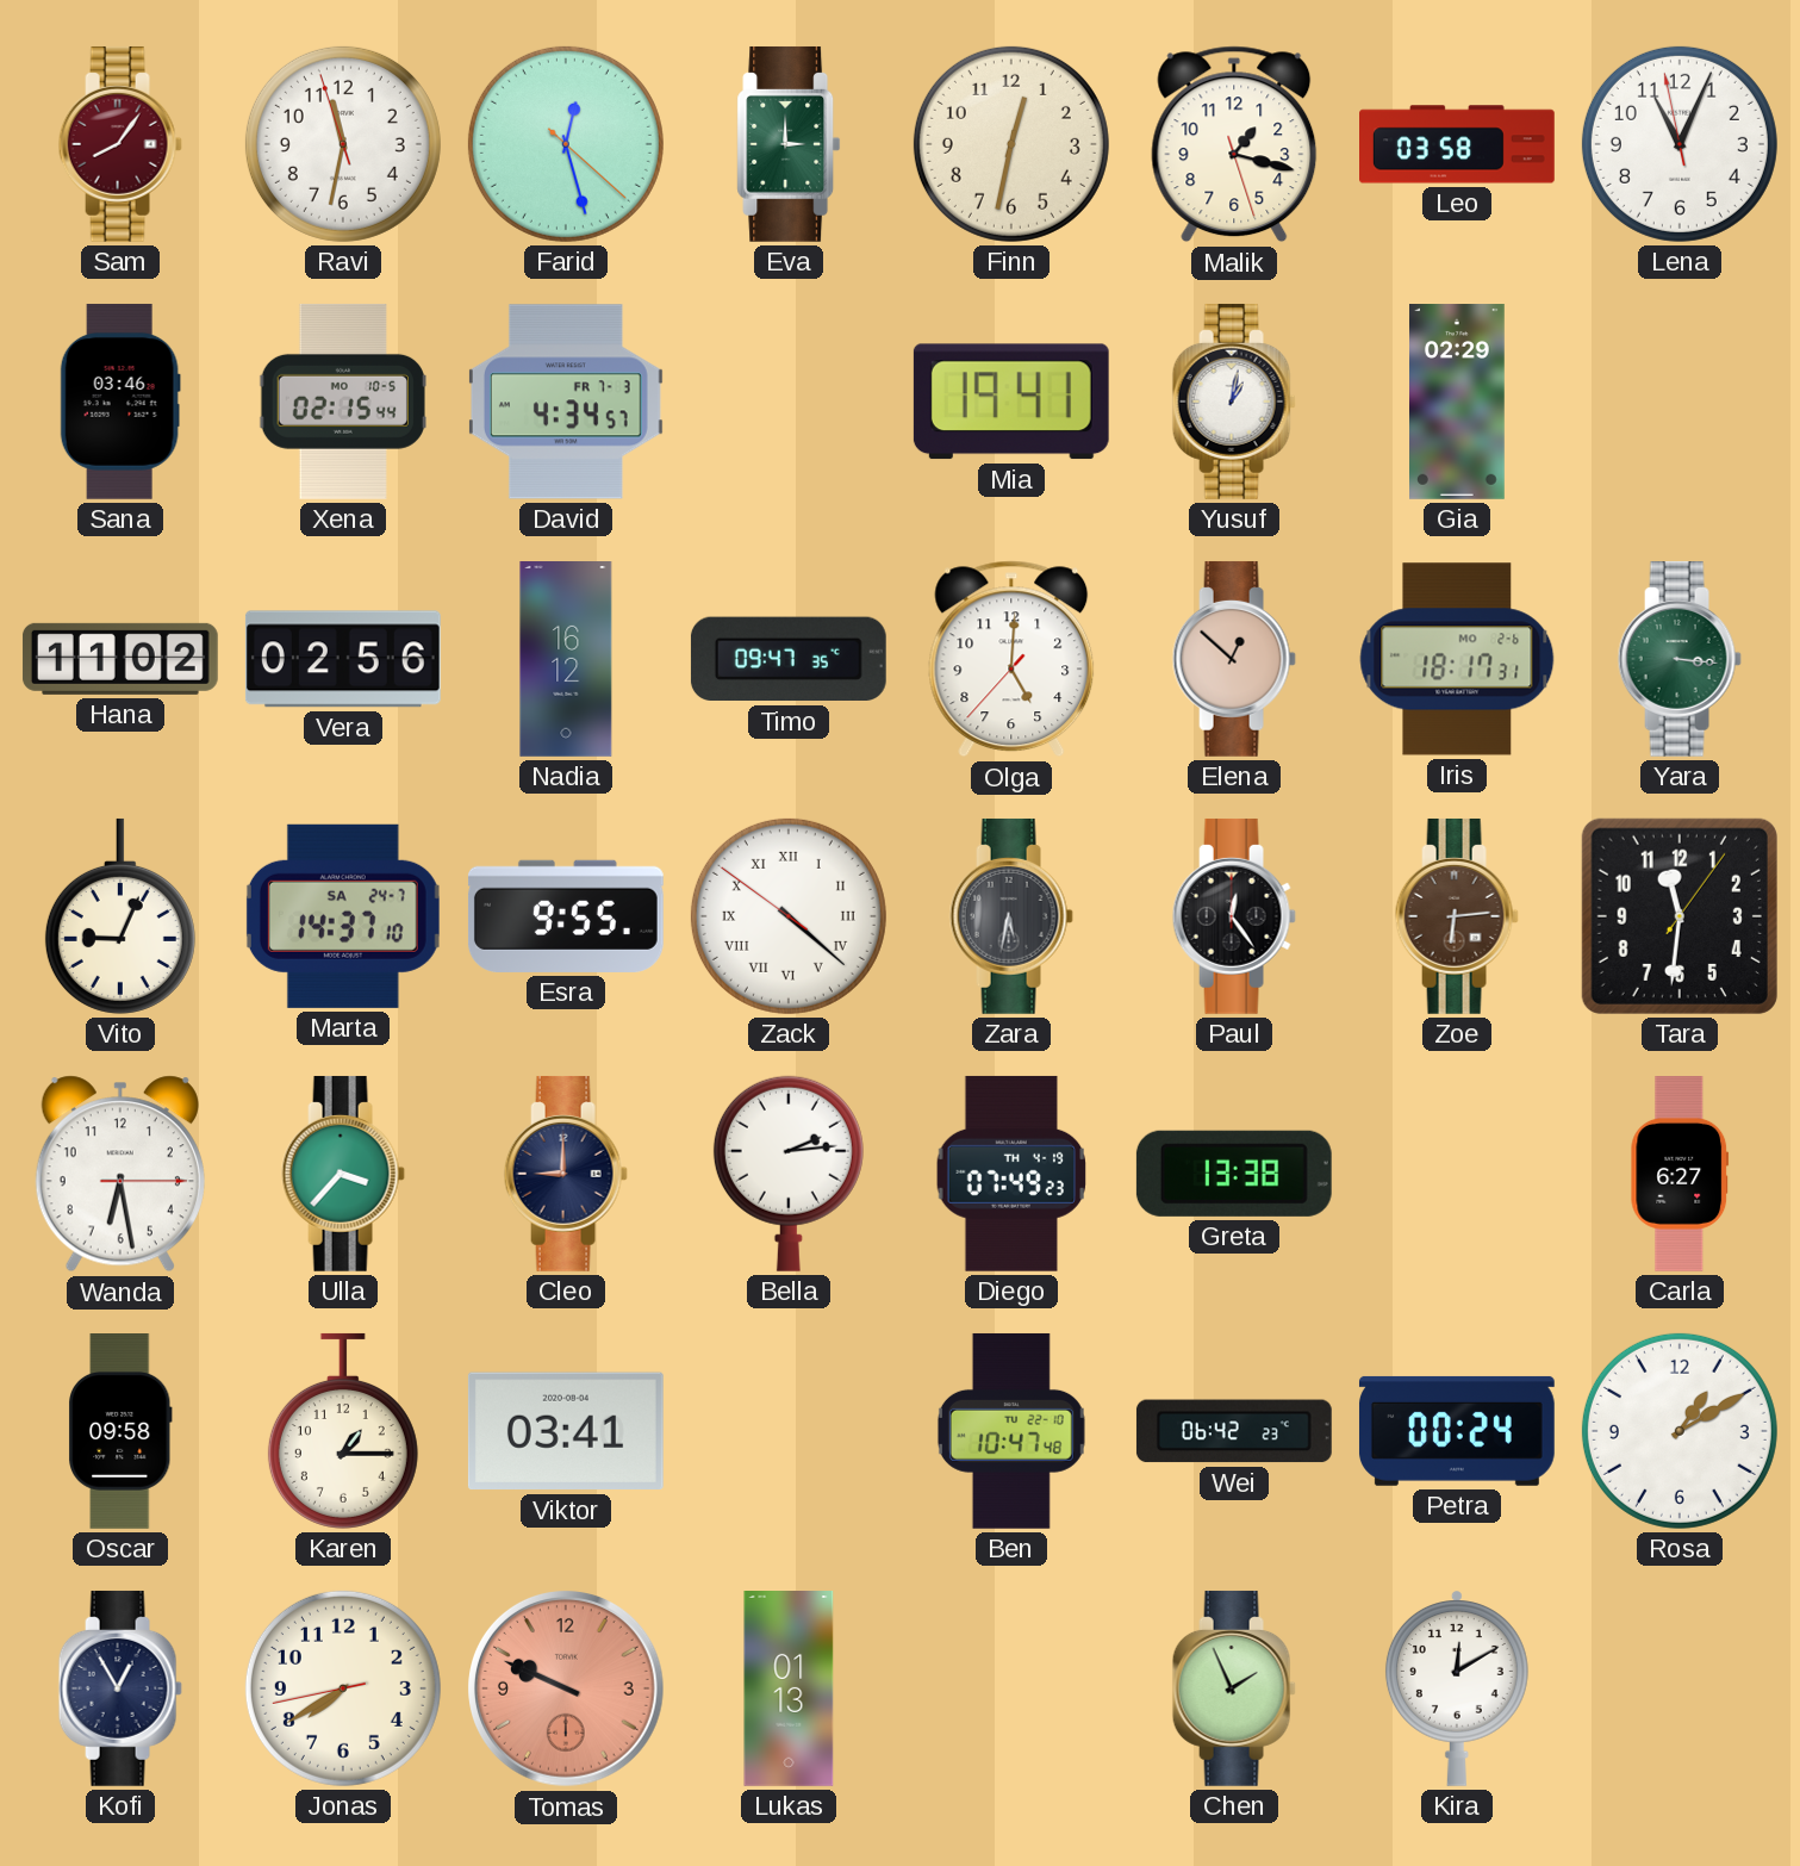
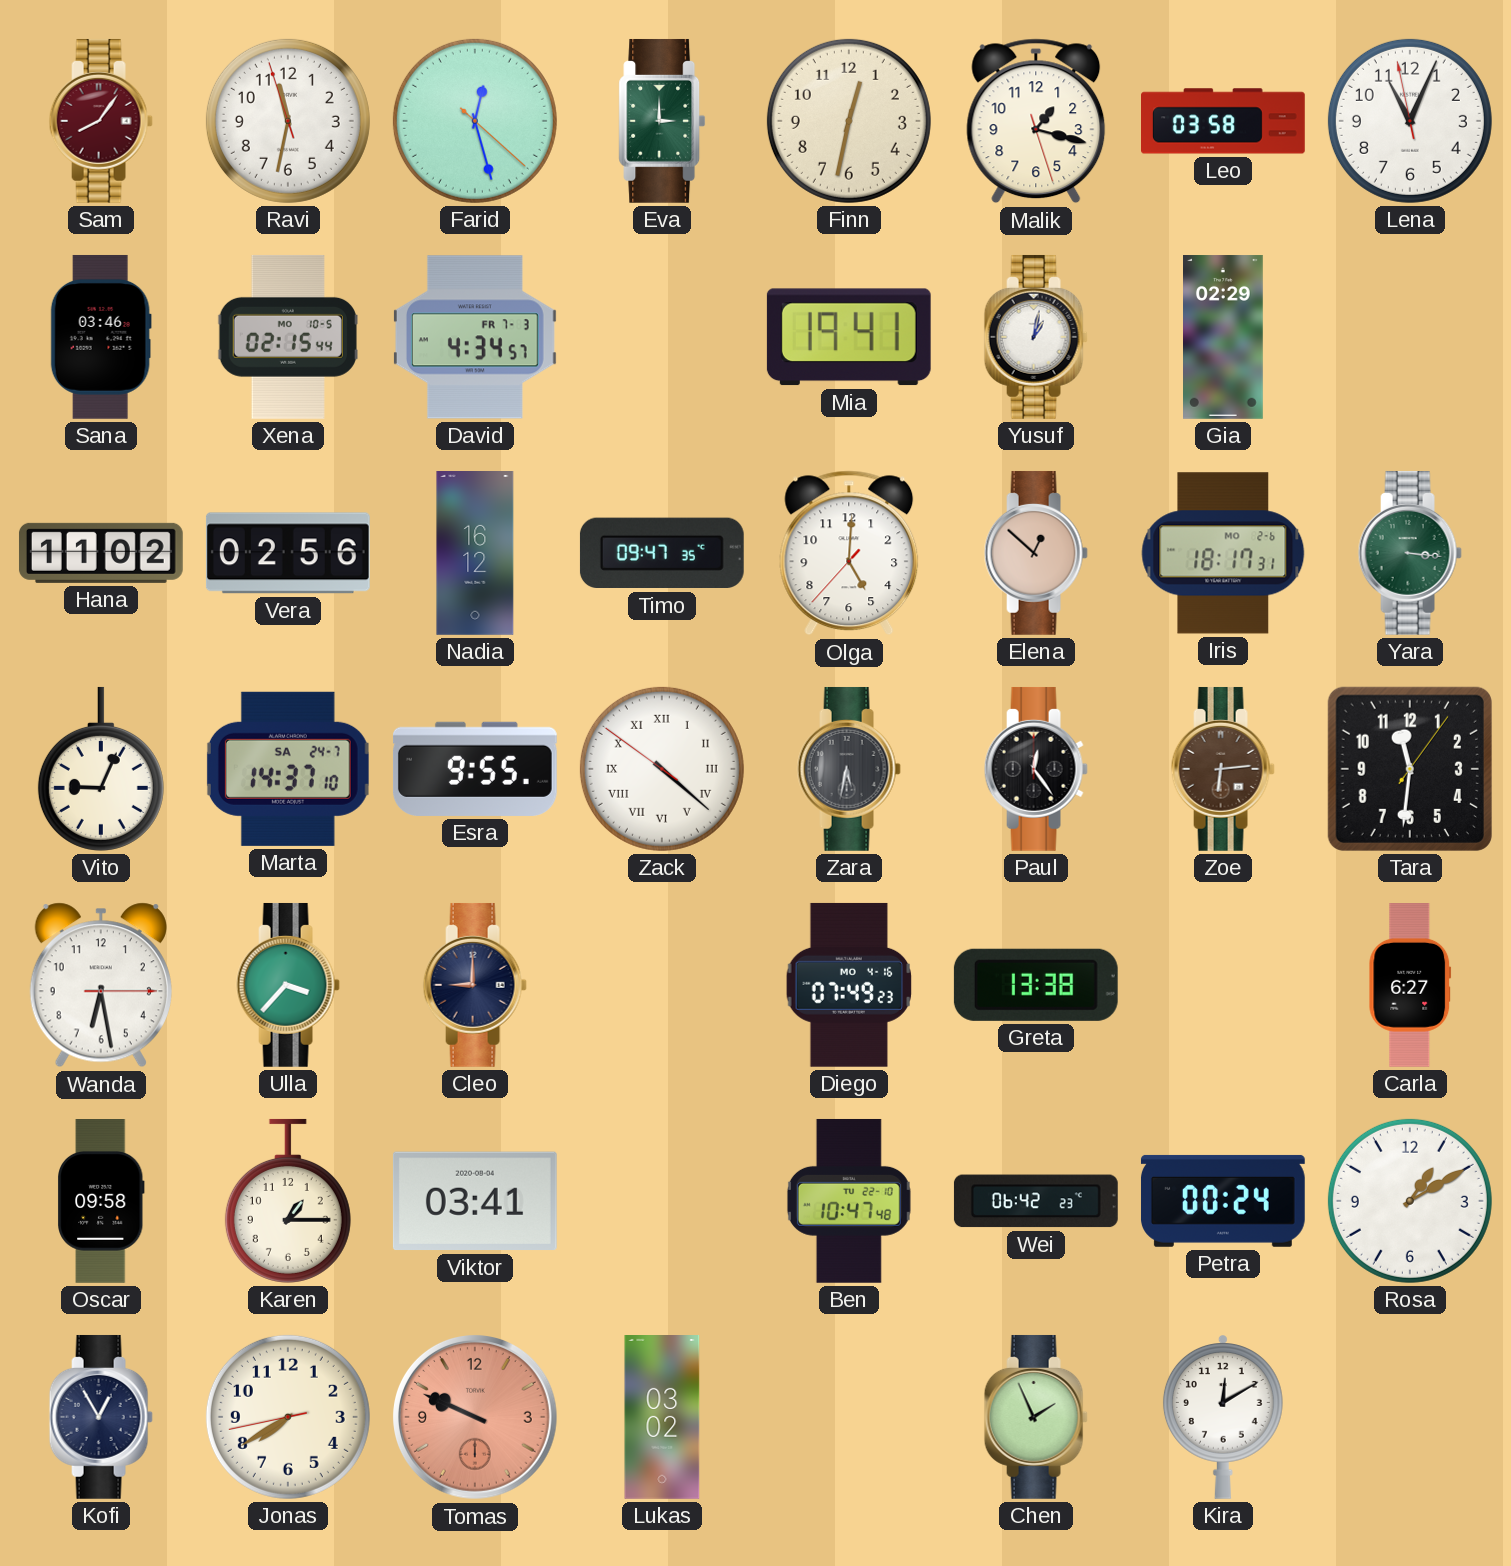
Bella: 2:14 -> none
Diego date: TH 4-19 -> MO 4-16
Lukas: 01:13 -> 03:02
